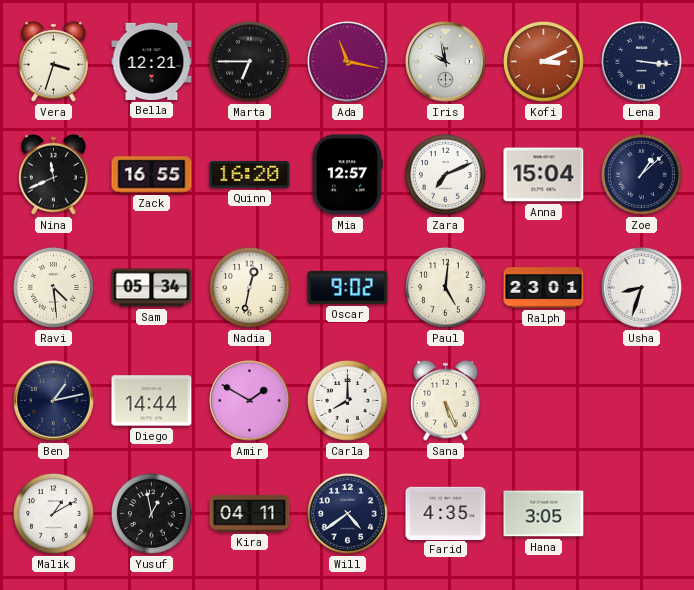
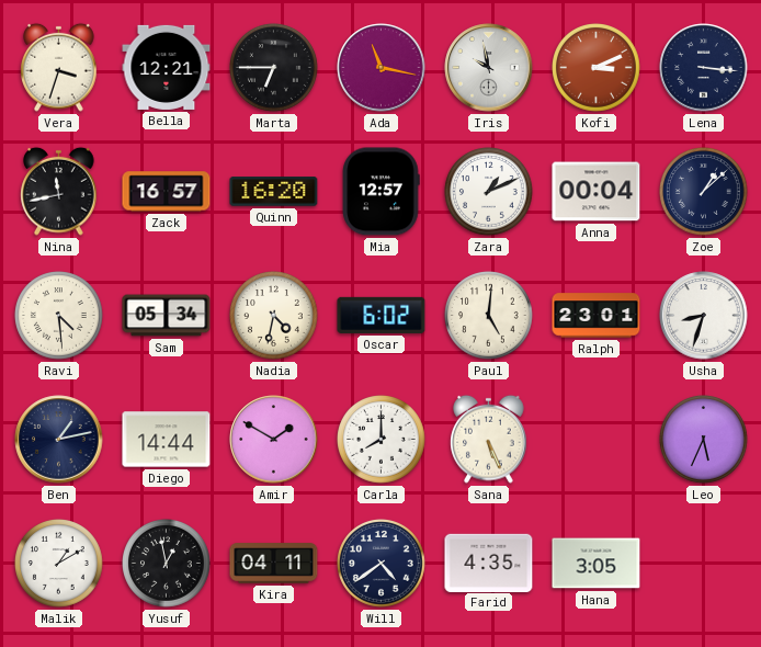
Nina: 11:41 -> 11:43
Zack: 16:55 -> 16:57
Zara: 7:11 -> 1:11
Anna: 15:04 -> 00:04
Nadia: 12:32 -> 4:32
Oscar: 9:02 -> 6:02
Leo: none -> 5:34
